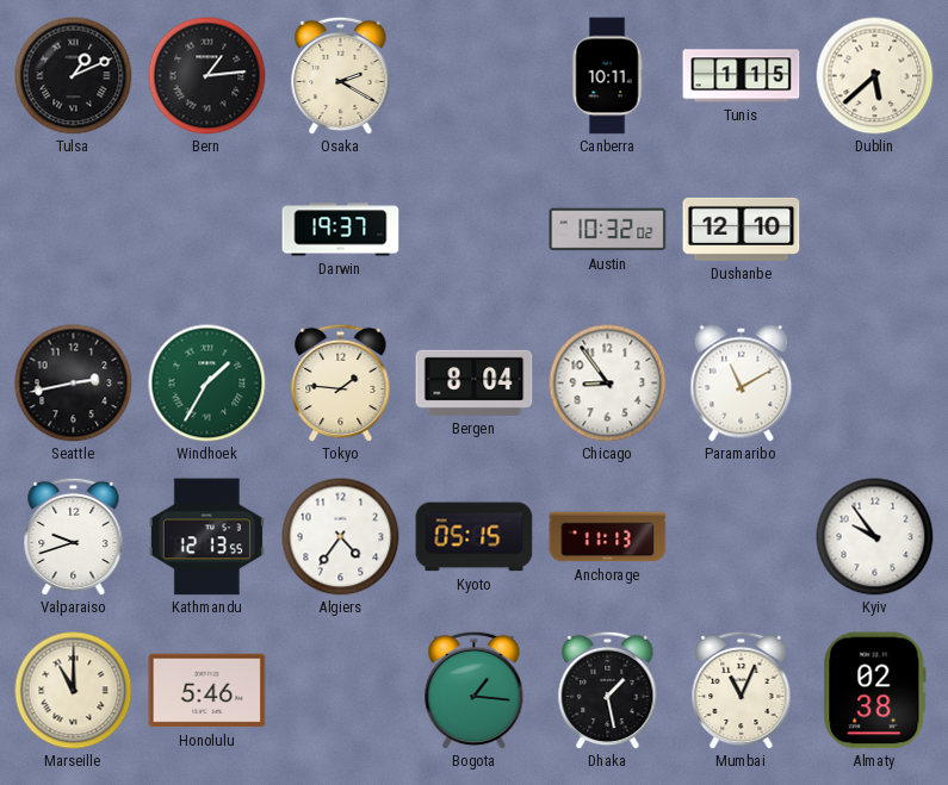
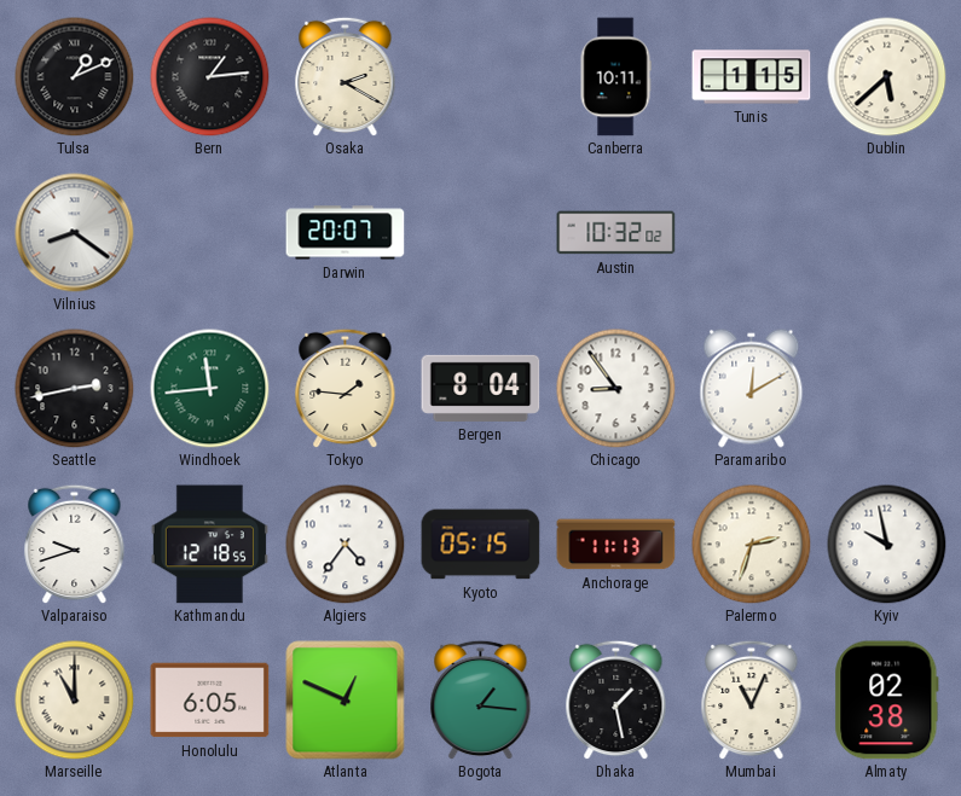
Vilnius: none -> 8:21
Darwin: 19:37 -> 20:07
Dushanbe: 12:10 -> none
Windhoek: 1:35 -> 11:44
Paramaribo: 11:10 -> 12:10
Kathmandu: 12:13 -> 12:18
Palermo: none -> 2:33
Kyiv: 9:54 -> 9:58
Honolulu: 5:46 -> 6:05
Atlanta: none -> 12:49
